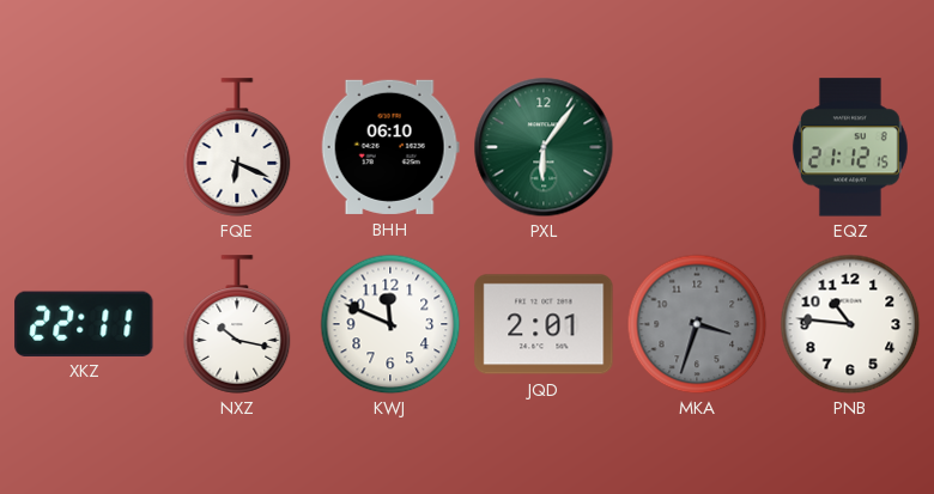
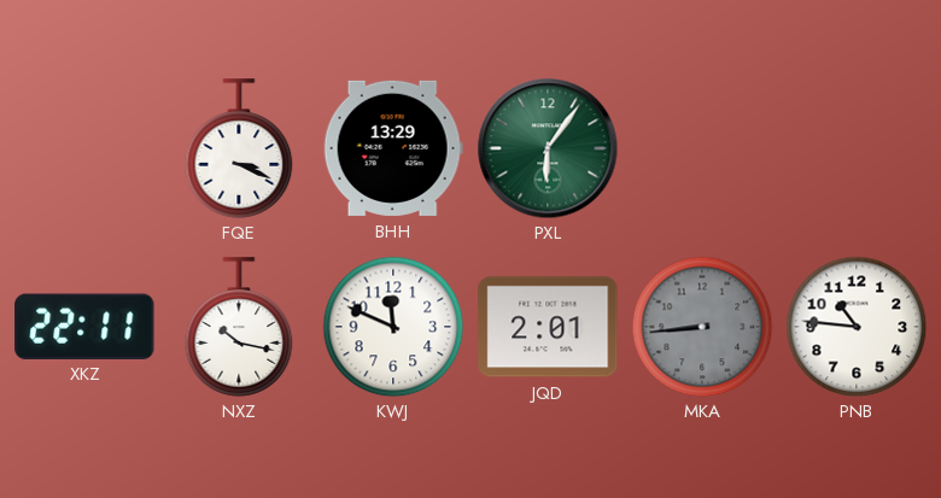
FQE: 6:19 -> 3:19
BHH: 06:10 -> 13:29
EQZ: 21:12 -> none
MKA: 3:33 -> 8:44
